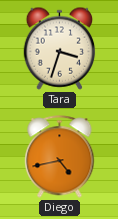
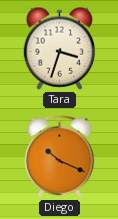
Diego: 4:43 -> 10:19
